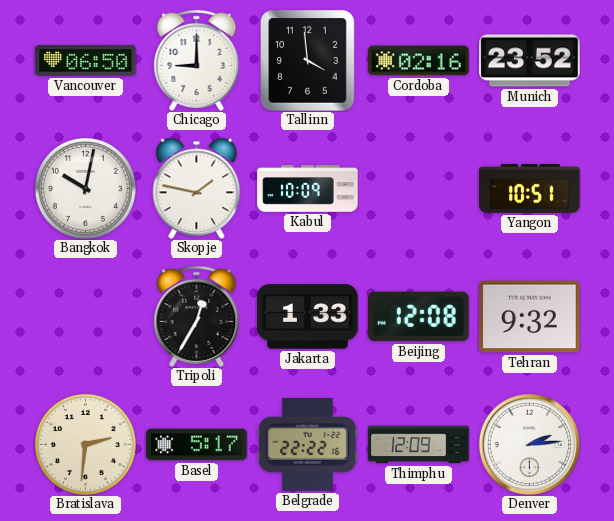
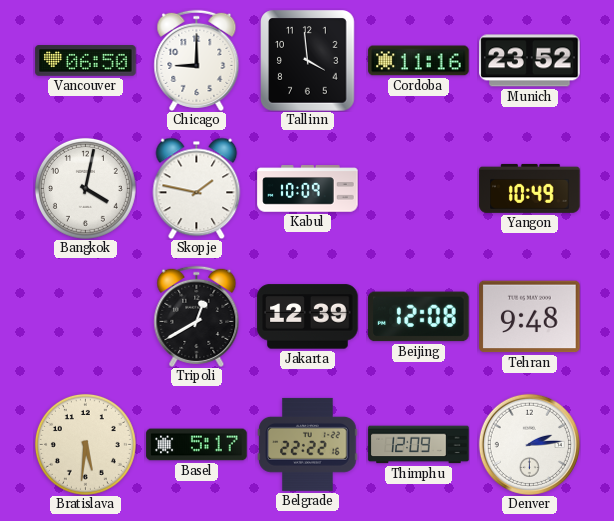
Cordoba: 02:16 -> 11:16
Bangkok: 10:02 -> 4:02
Yangon: 10:51 -> 10:49
Tripoli: 12:35 -> 12:40
Jakarta: 1:33 -> 12:39
Tehran: 9:32 -> 9:48
Bratislava: 2:31 -> 5:31
